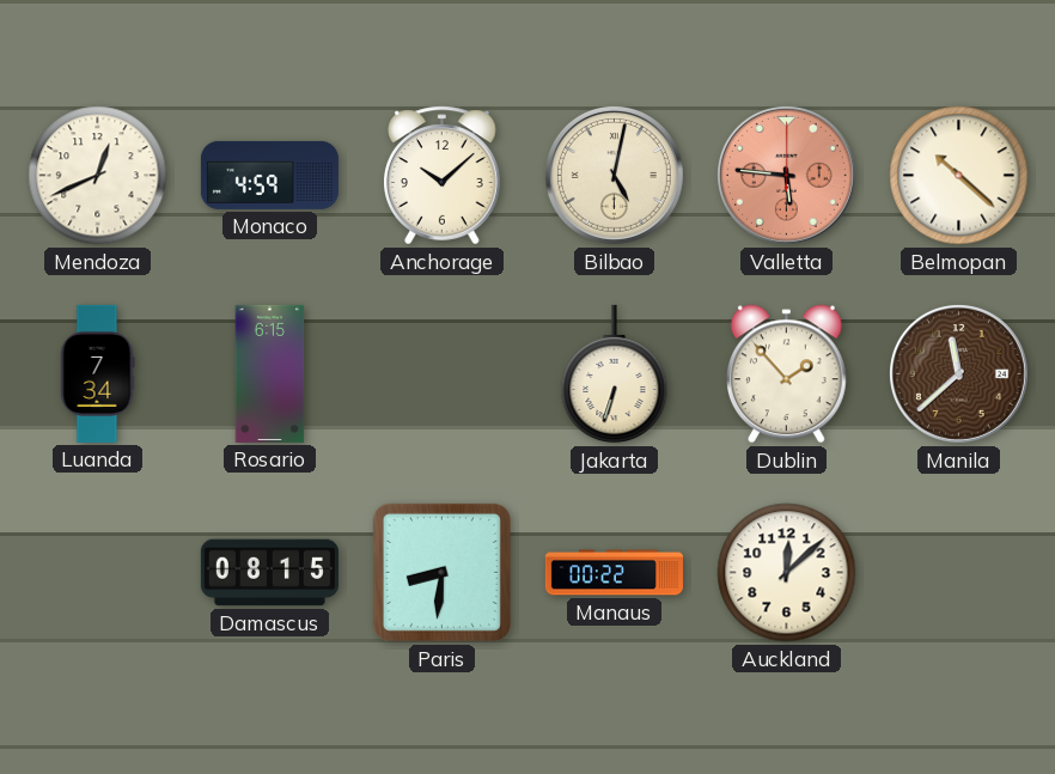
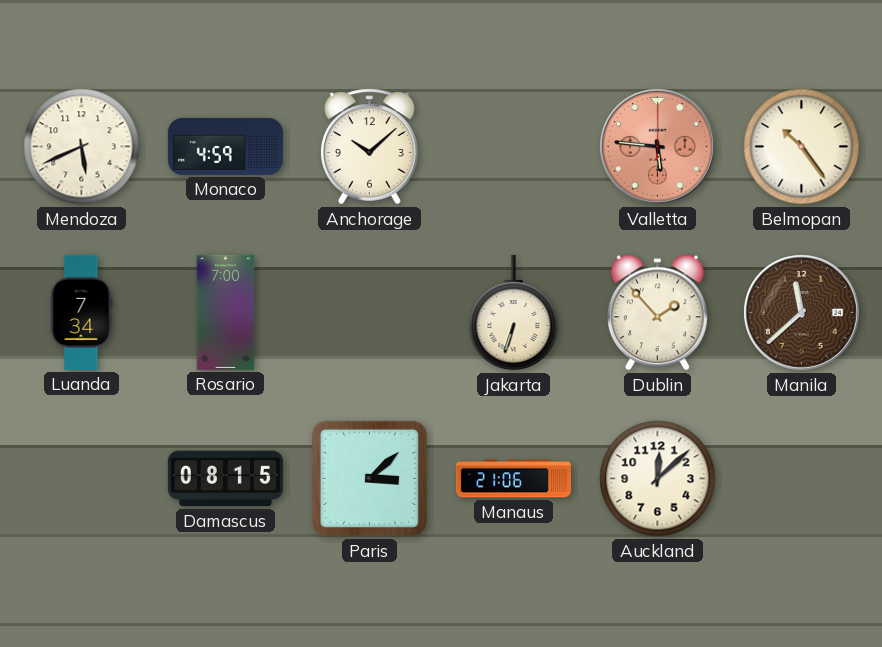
Mendoza: 12:41 -> 5:41
Bilbao: 5:02 -> none
Belmopan: 10:22 -> 10:24
Rosario: 6:15 -> 7:00
Paris: 8:31 -> 3:08
Manaus: 00:22 -> 21:06
